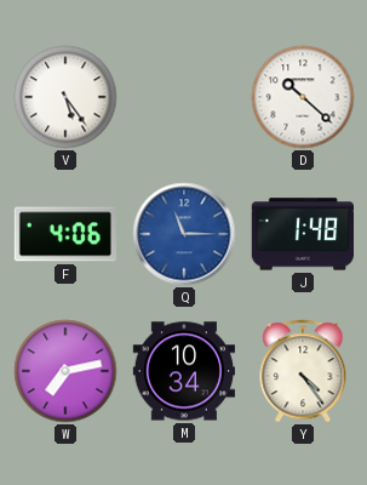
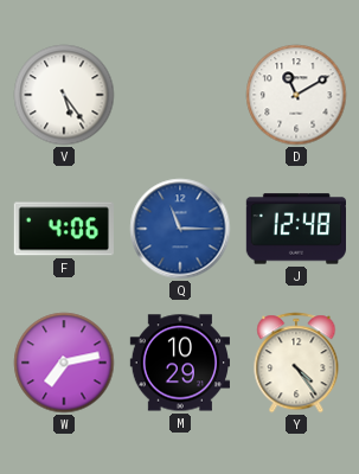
D: 10:22 -> 11:10
J: 1:48 -> 12:48
M: 10:34 -> 10:29
